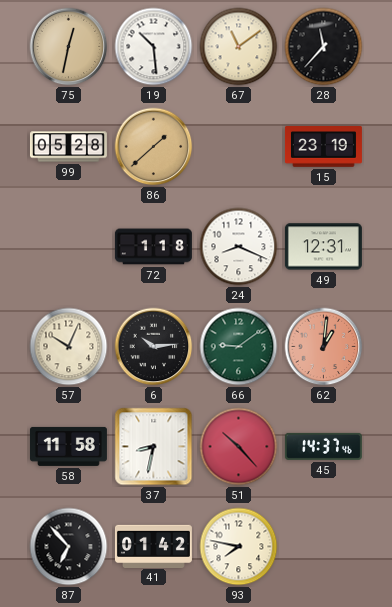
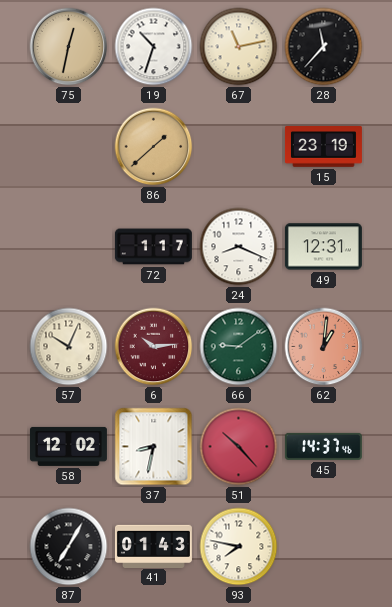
19: 10:29 -> 10:33
67: 11:09 -> 11:13
99: 05:28 -> none
72: 1:18 -> 1:17
6 dial: black -> burgundy
58: 11:58 -> 12:02
87: 6:53 -> 7:05
41: 01:42 -> 01:43
